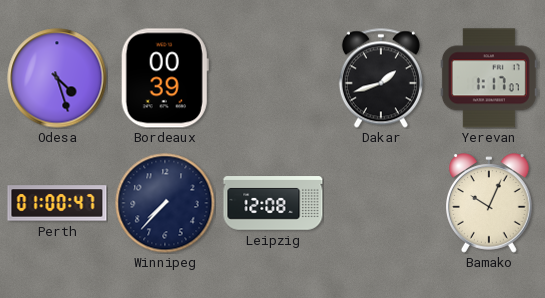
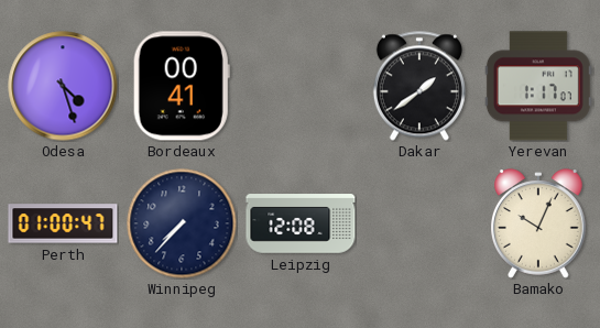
Bordeaux: 00:39 -> 00:41
Dakar: 1:42 -> 1:39
